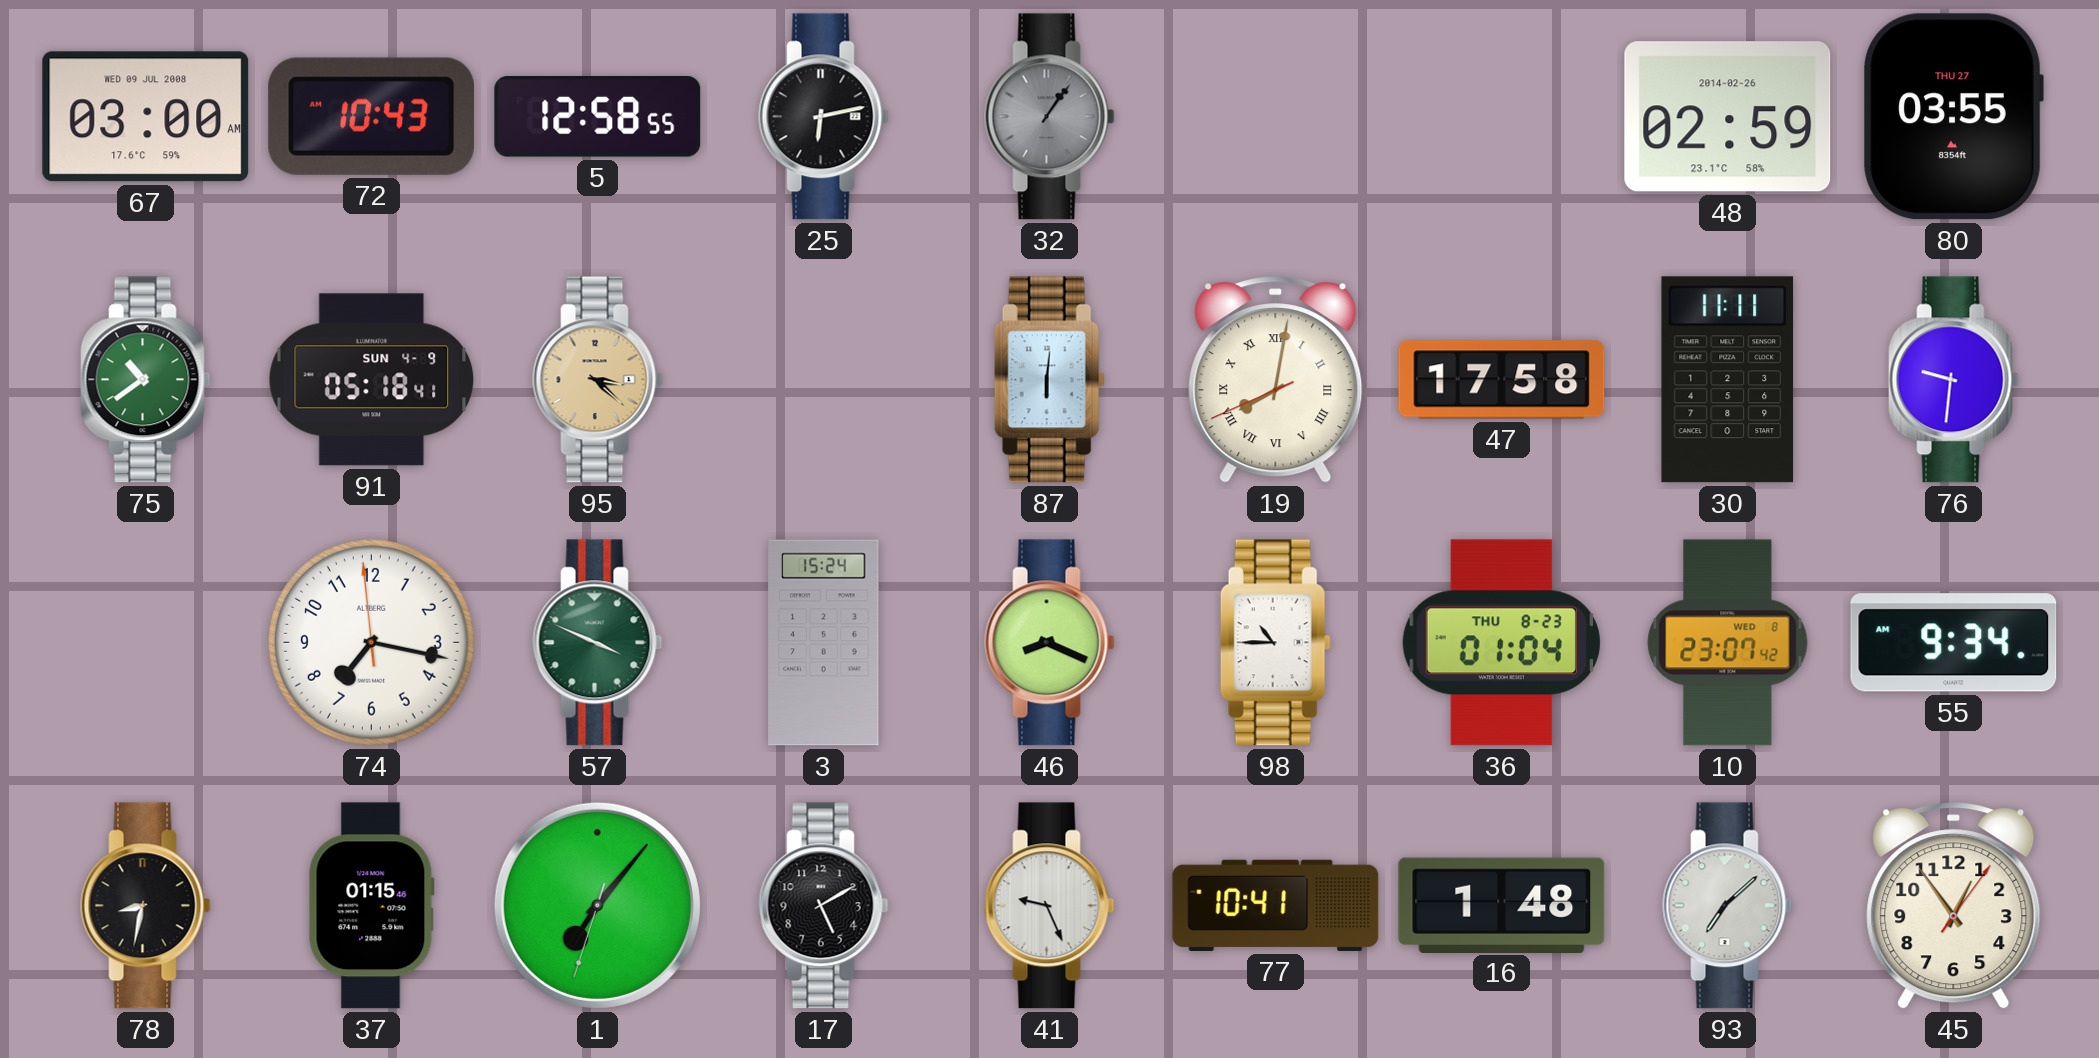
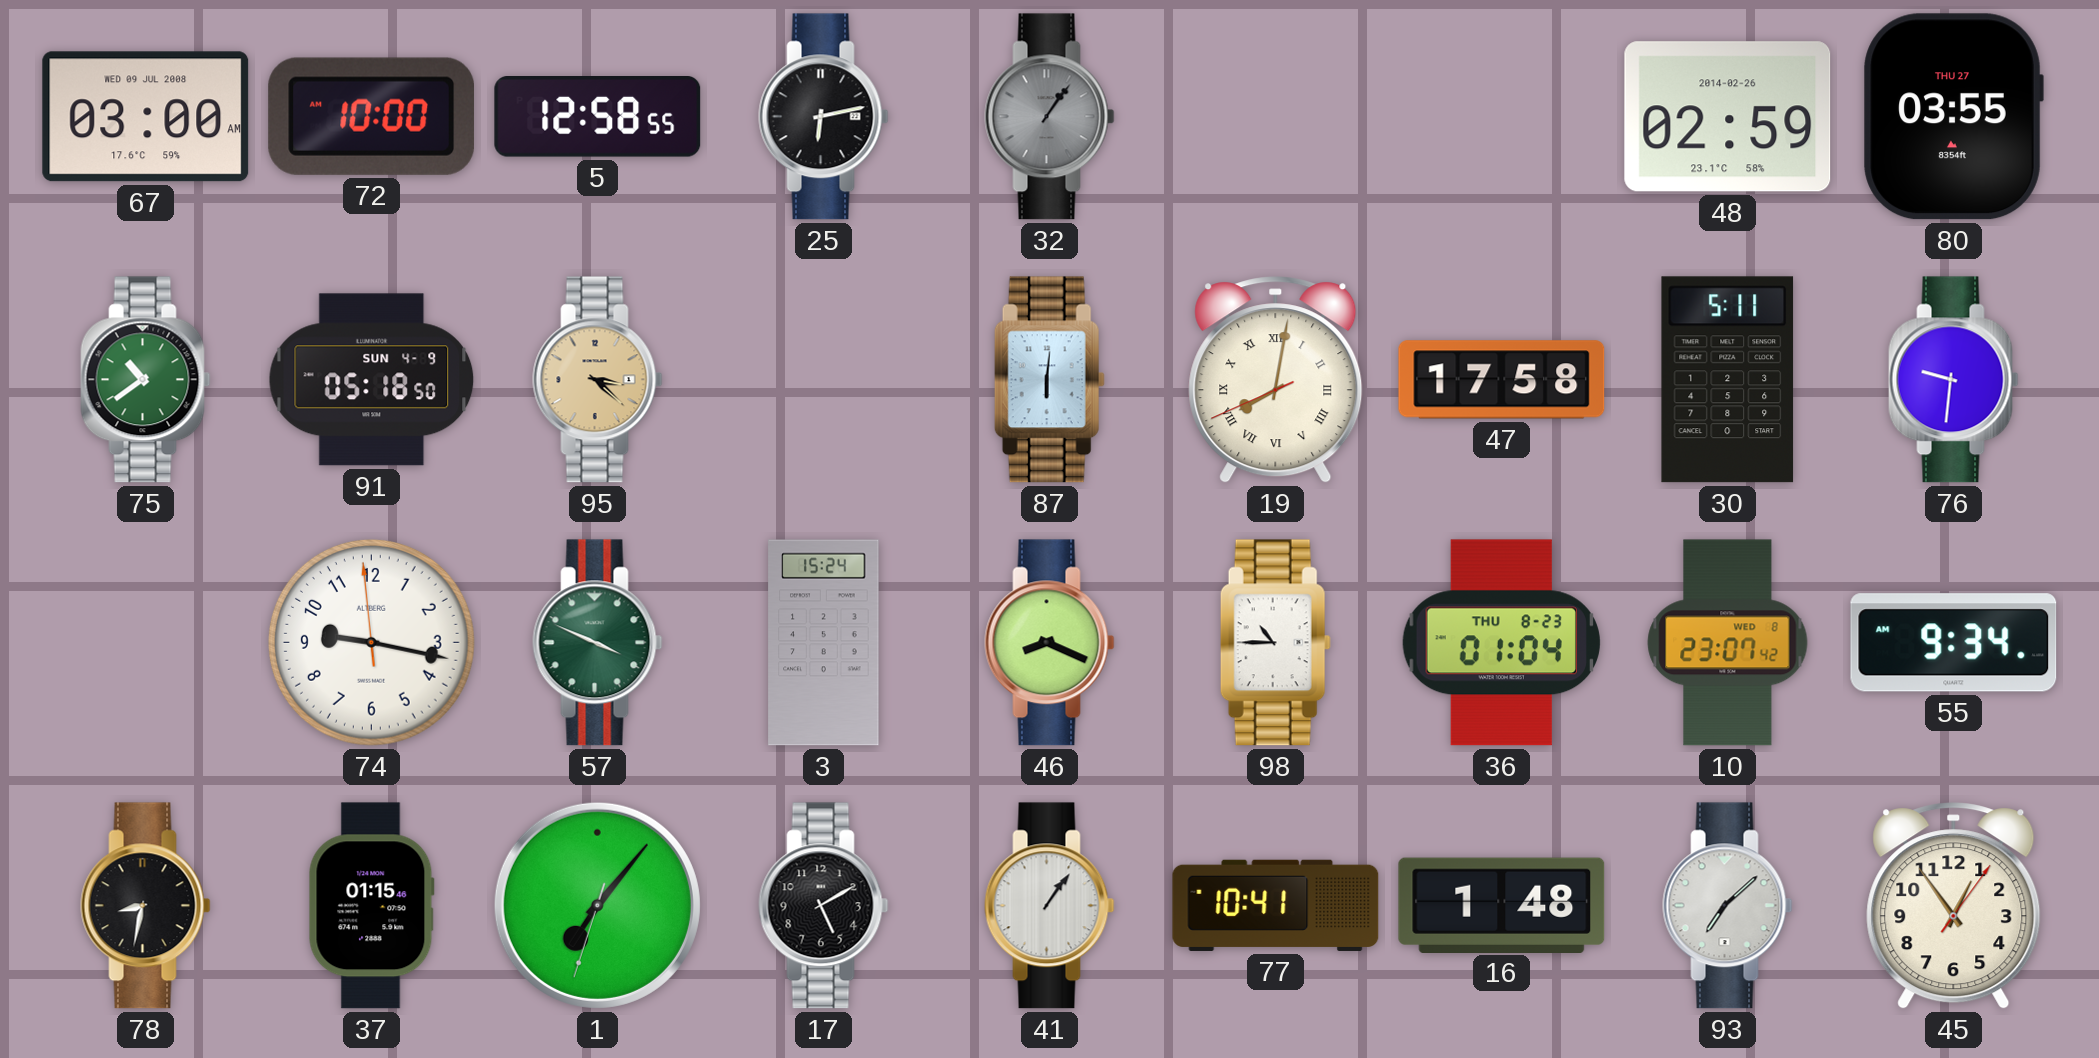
72: 10:43 -> 10:00
91: 05:18:41 -> 05:18:50
30: 11:11 -> 5:11
74: 7:16 -> 9:16
41: 9:26 -> 1:06
